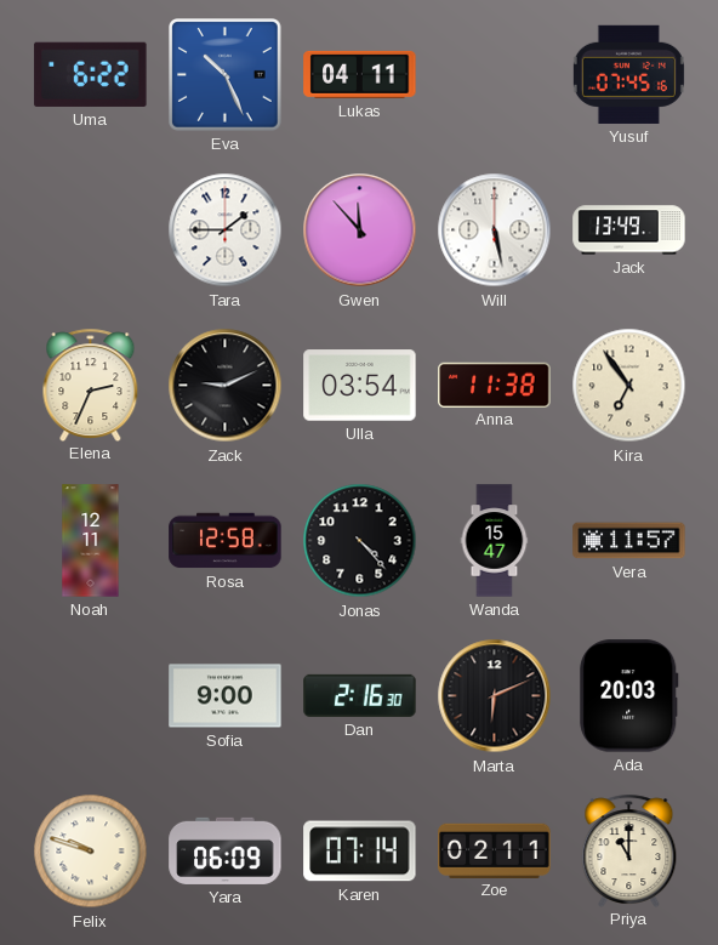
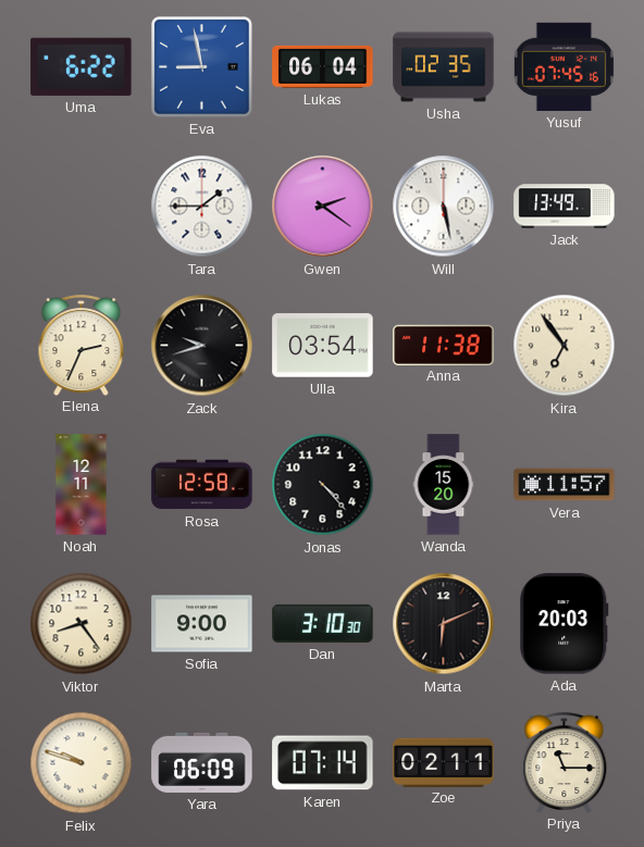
Eva: 10:26 -> 8:58
Lukas: 04:11 -> 06:04
Usha: none -> 02:35
Gwen: 11:53 -> 2:21
Zack: 9:11 -> 9:42
Wanda: 15:47 -> 15:20
Viktor: none -> 8:24
Dan: 2:16 -> 3:10
Priya: 11:00 -> 11:15
